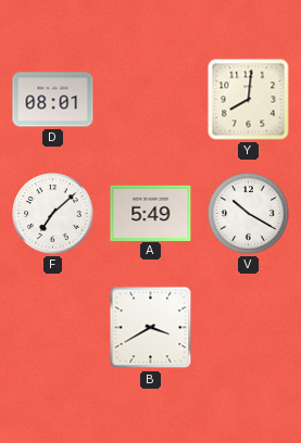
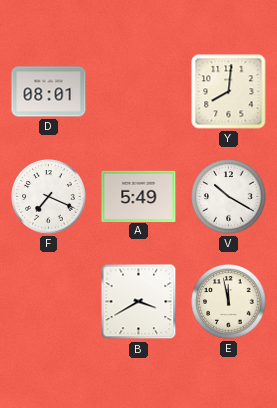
F: 7:08 -> 7:19
E: none -> 11:58
